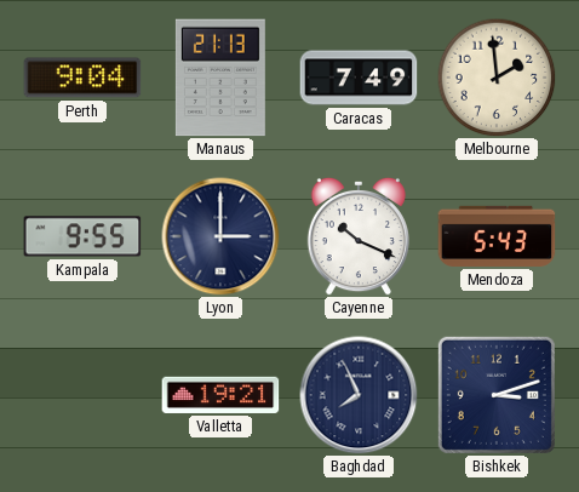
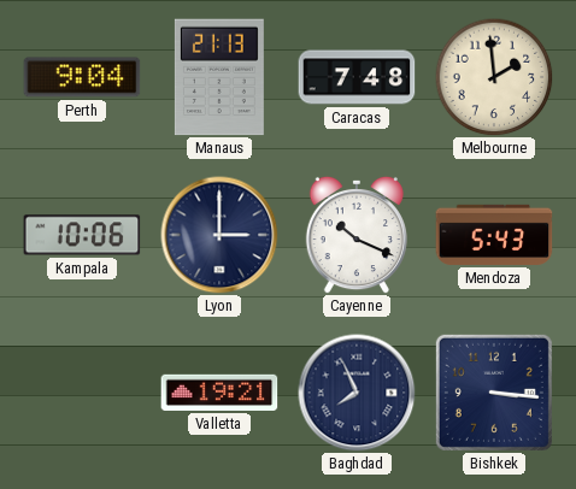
Caracas: 7:49 -> 7:48
Kampala: 9:55 -> 10:06
Bishkek: 3:12 -> 3:16
